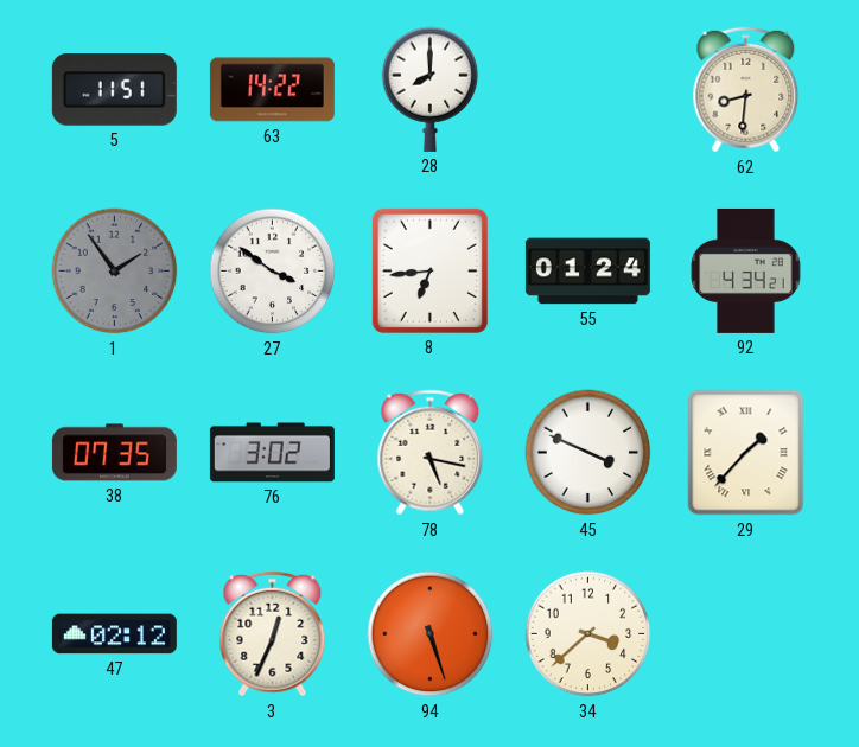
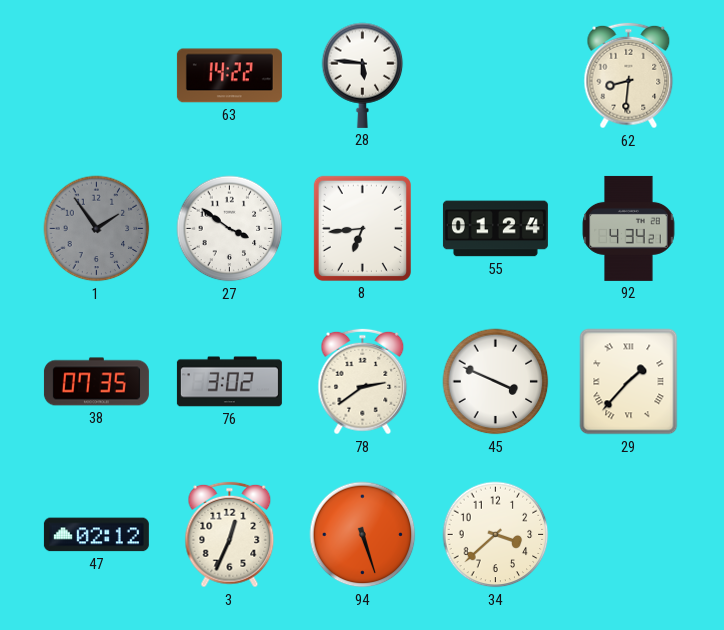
5: 11:51 -> none
28: 8:00 -> 5:46
78: 5:17 -> 2:39
